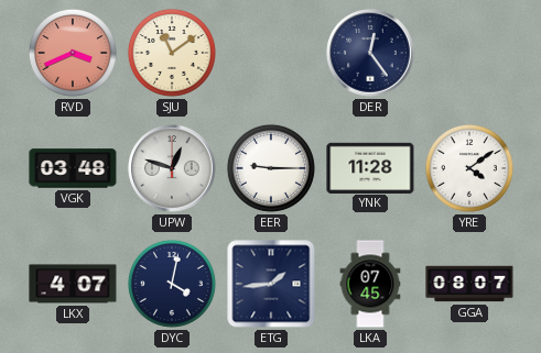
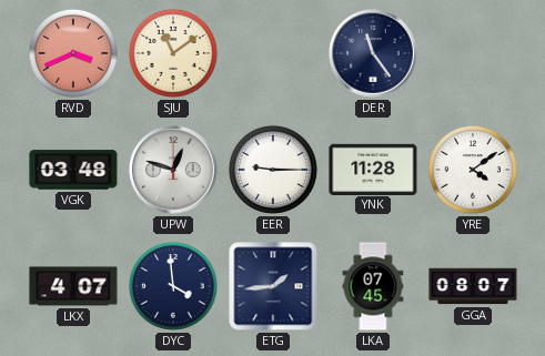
DER: 12:24 -> 11:24
DYC: 4:02 -> 3:59
